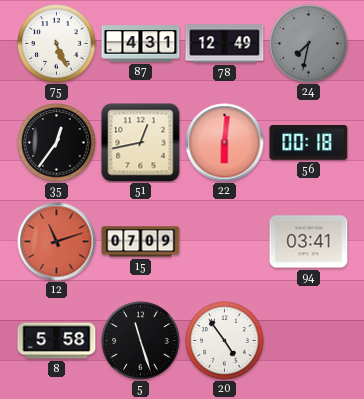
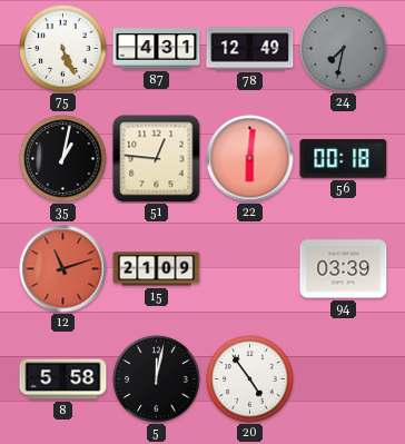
35: 12:36 -> 1:02
51: 12:43 -> 12:46
15: 07:09 -> 21:09
94: 03:41 -> 03:39
5: 11:27 -> 12:02
